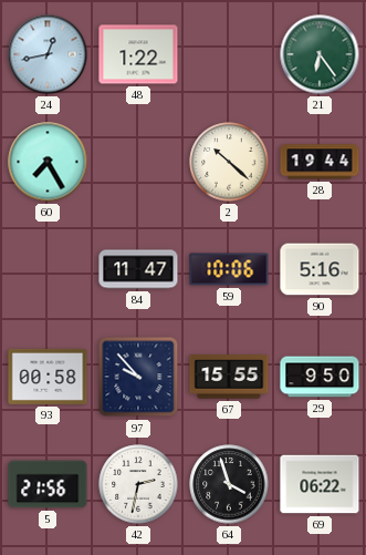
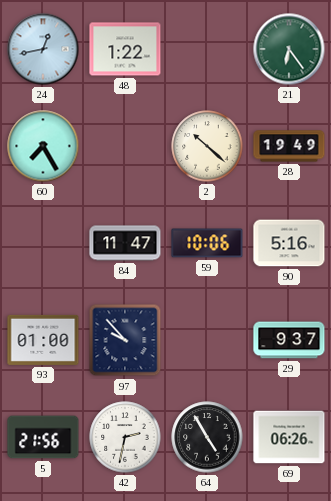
28: 19:44 -> 19:49
93: 00:58 -> 01:00
67: 15:55 -> none
29: 9:50 -> 9:37
64: 3:57 -> 4:55
69: 06:22 -> 06:26
